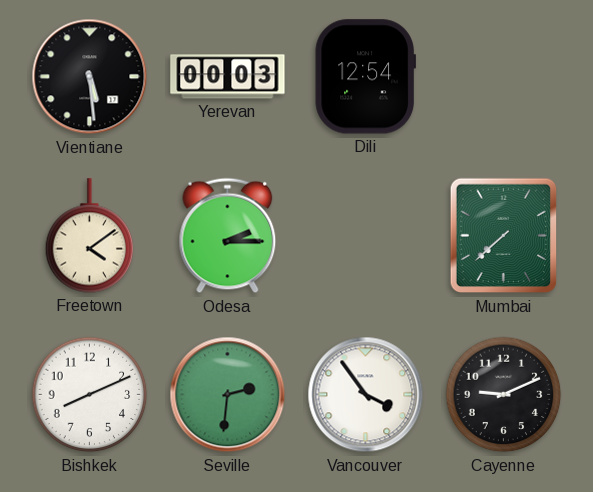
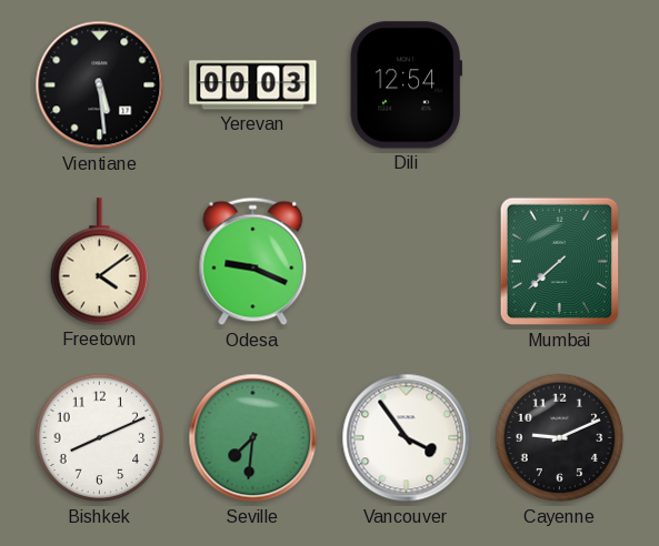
Odesa: 2:15 -> 9:19
Seville: 2:31 -> 7:31
